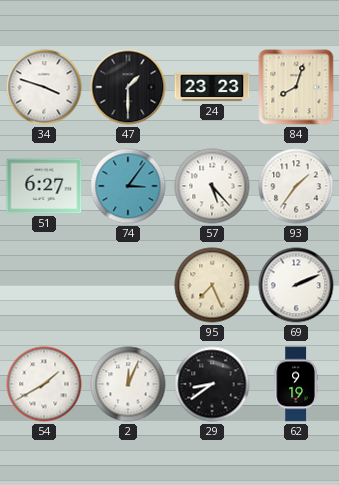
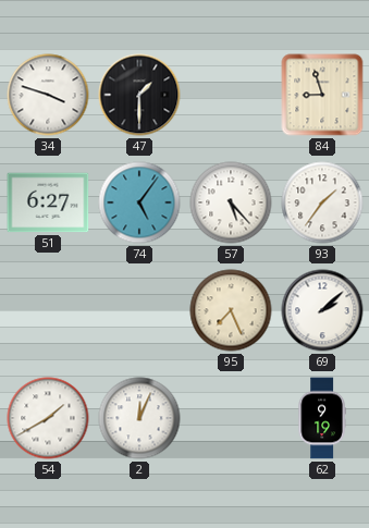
24: 23:23 -> none
84: 8:03 -> 8:57
74: 3:06 -> 5:06
69: 2:11 -> 2:08
29: 8:39 -> none
